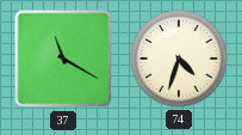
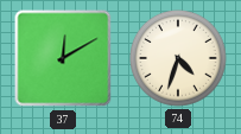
37: 11:20 -> 12:10
